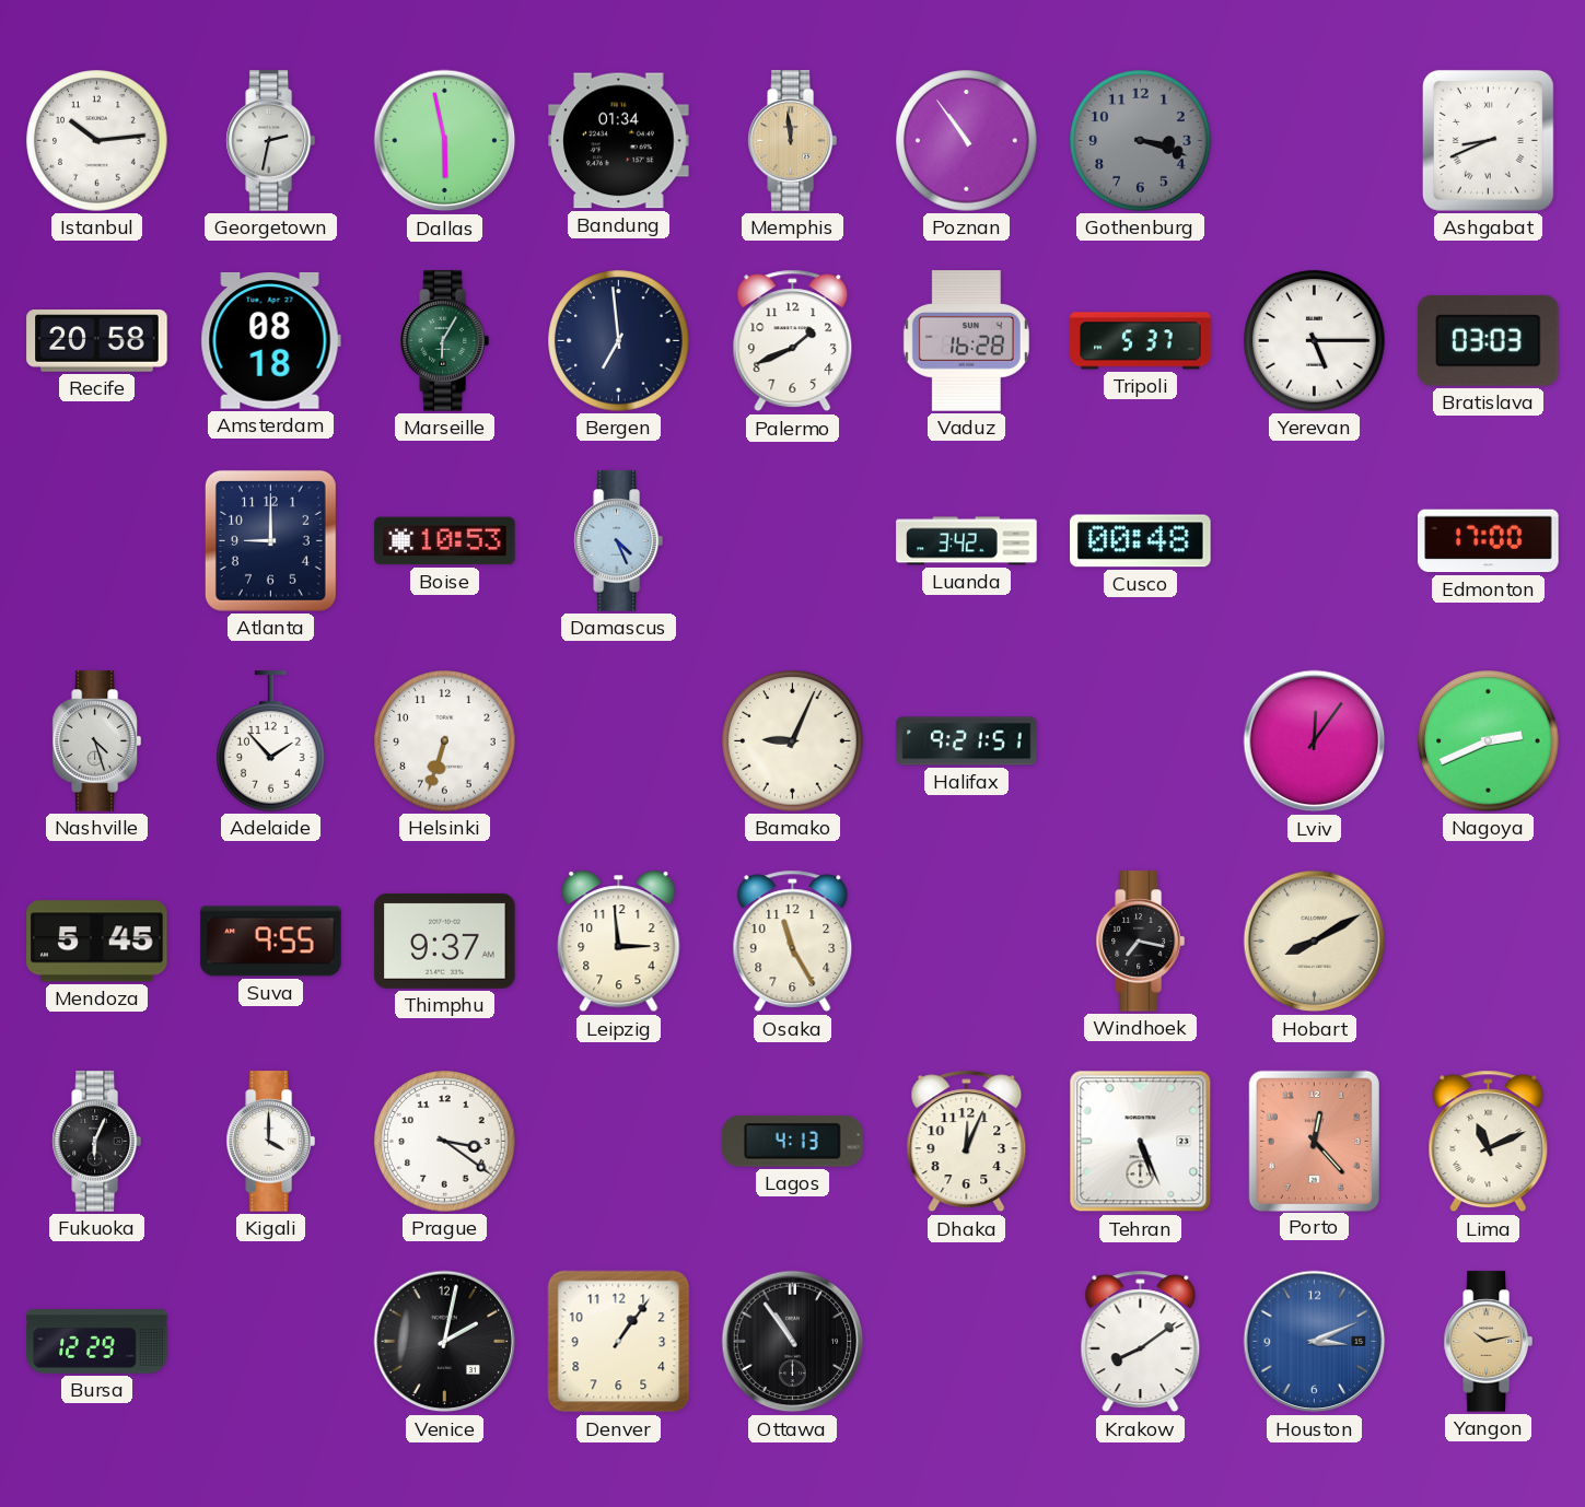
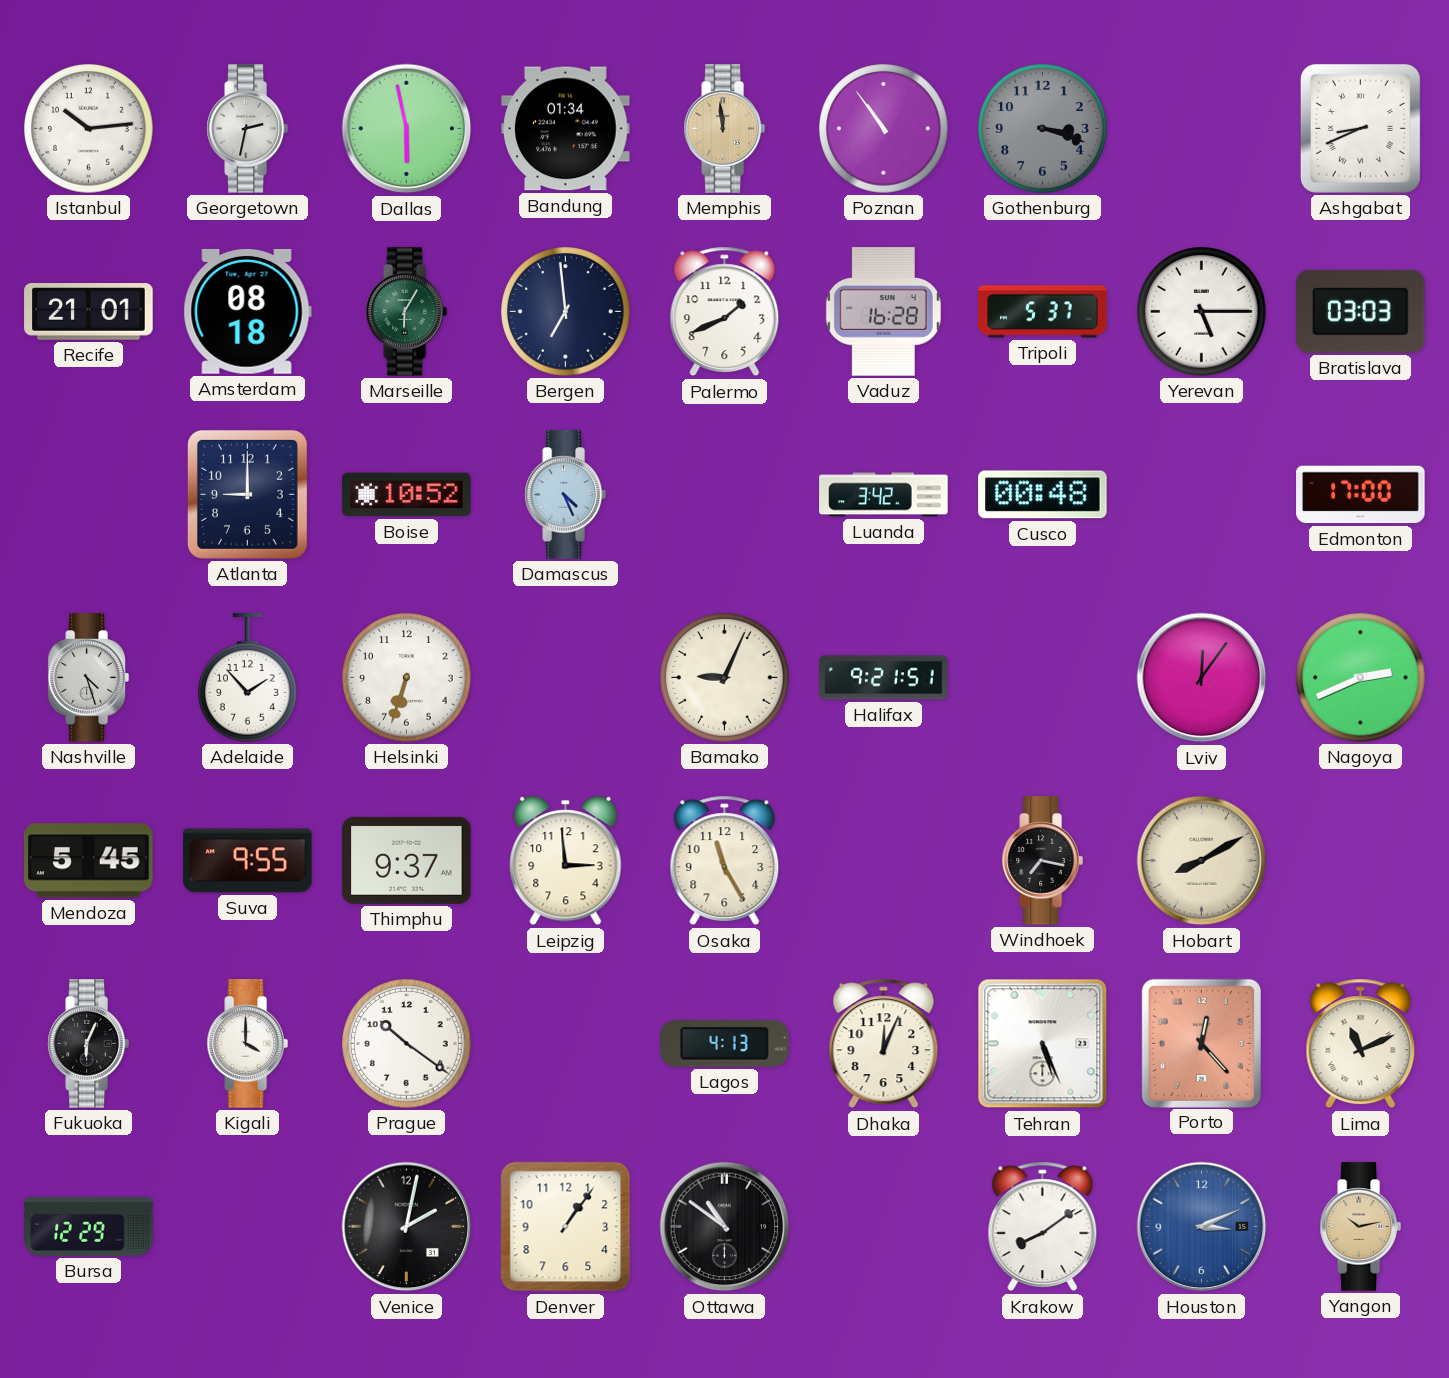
Recife: 20:58 -> 21:01
Boise: 10:53 -> 10:52
Prague: 3:21 -> 10:21
Ottawa: 10:54 -> 10:51
